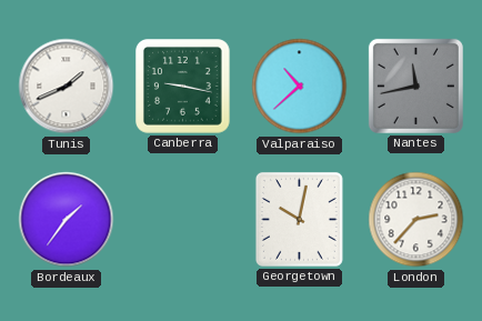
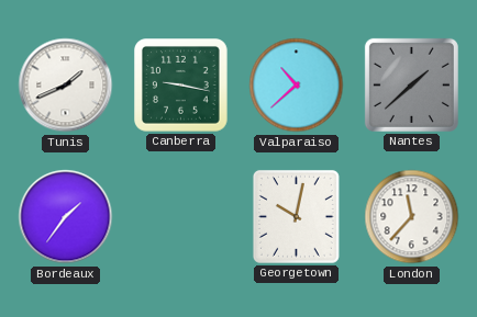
Nantes: 11:43 -> 1:38
London: 2:37 -> 11:37
